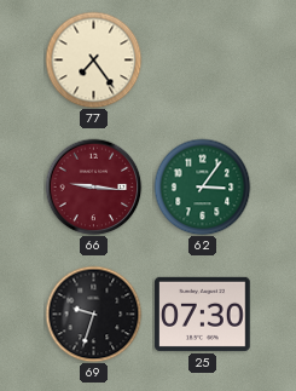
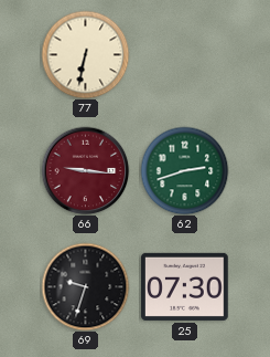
77: 7:24 -> 6:32
62: 3:06 -> 2:42
